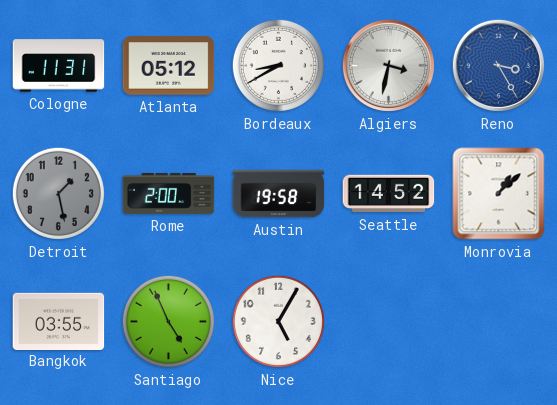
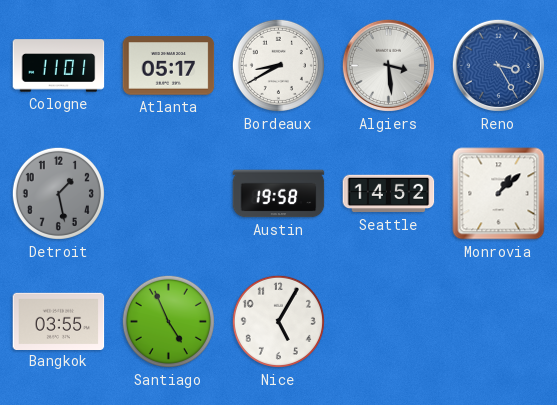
Cologne: 11:31 -> 11:01
Atlanta: 05:12 -> 05:17
Algiers: 3:32 -> 3:29
Rome: 2:00 -> none
